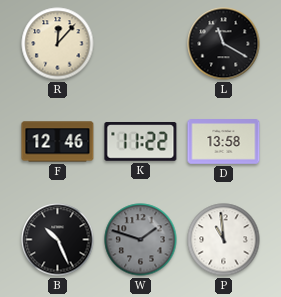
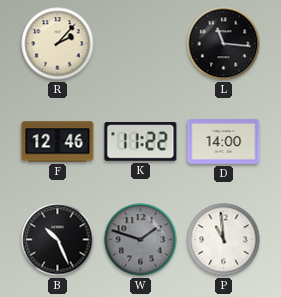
R: 12:07 -> 2:07
L: 11:20 -> 11:16
D: 13:58 -> 14:00
